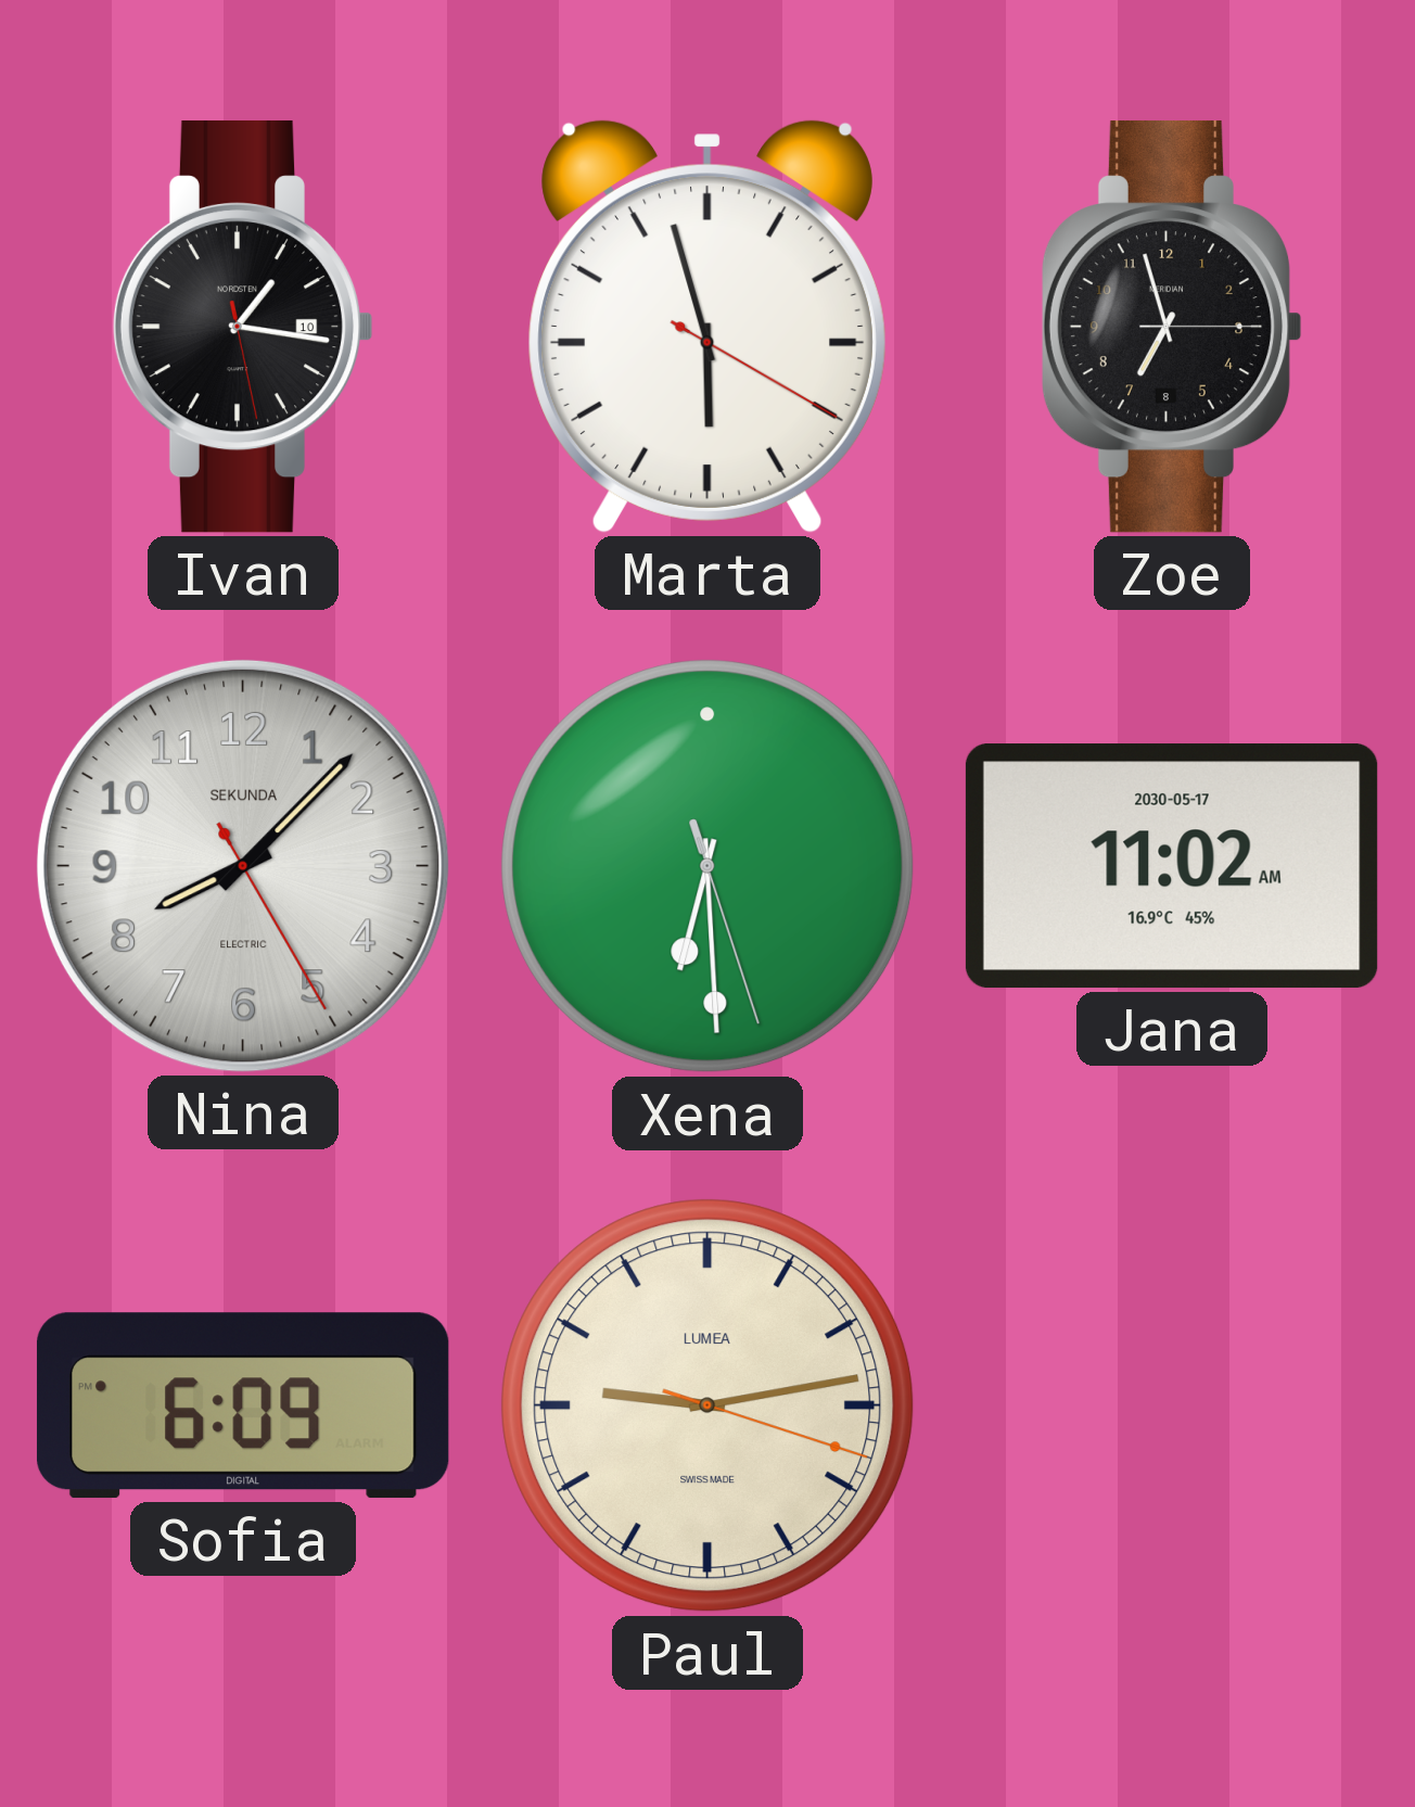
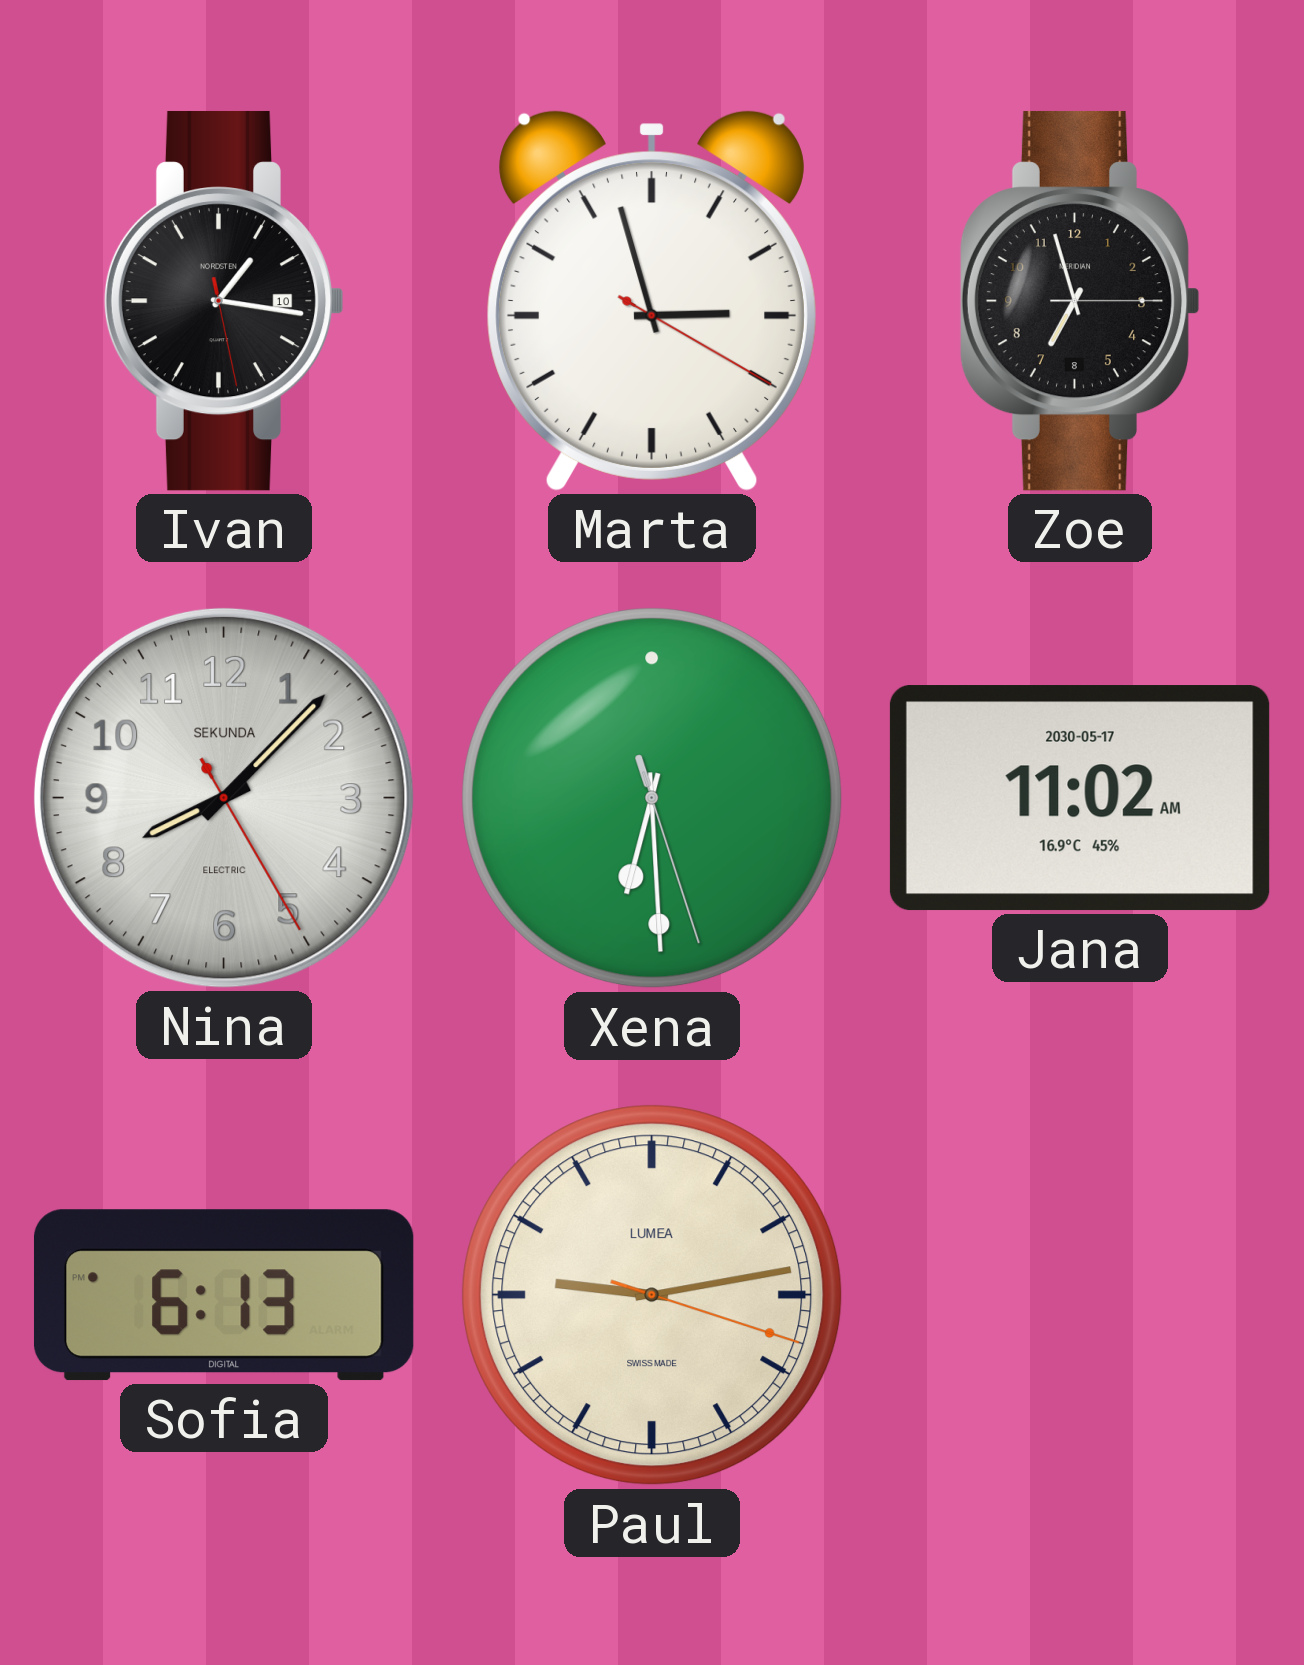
Marta: 5:57 -> 2:57
Sofia: 6:09 -> 6:13
